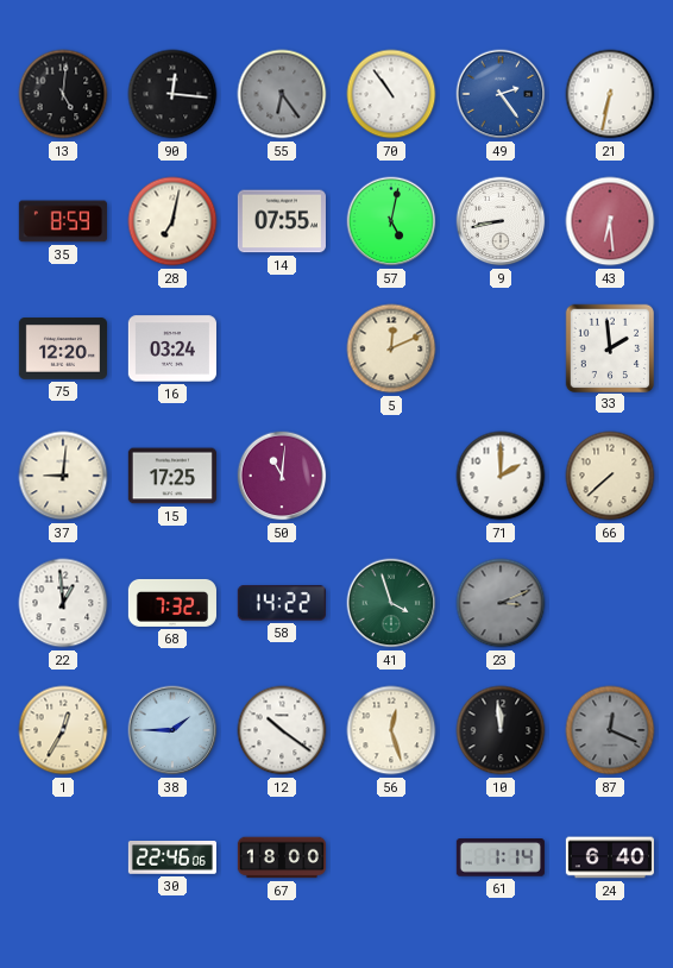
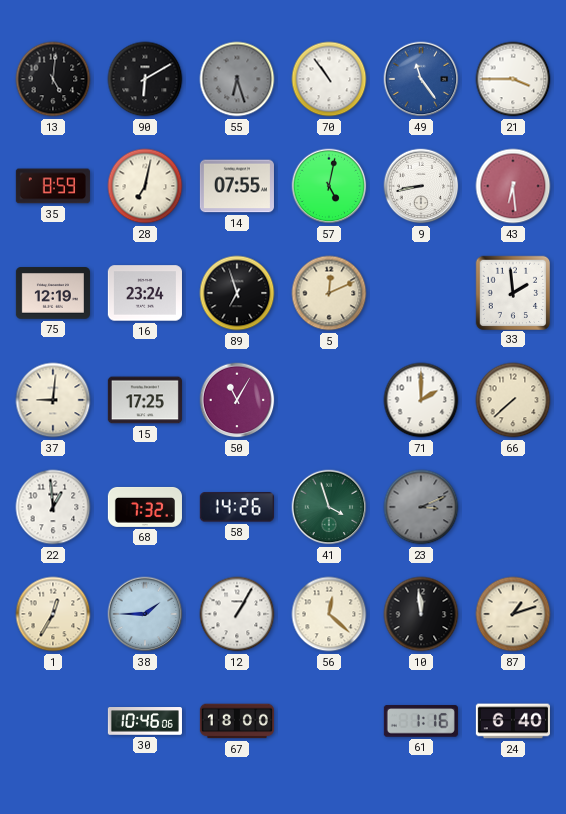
90: 12:16 -> 6:10
55: 6:24 -> 6:27
49: 2:24 -> 11:24
21: 6:32 -> 3:45
75: 12:20 -> 12:19
16: 03:24 -> 23:24
89: none -> 6:57
50: 11:01 -> 11:05
58: 14:22 -> 14:26
12: 10:21 -> 1:05
56: 12:27 -> 12:22
87: 12:19 -> 1:12
87 dial: grey -> cream
30: 22:46 -> 10:46
61: 1:14 -> 1:16
